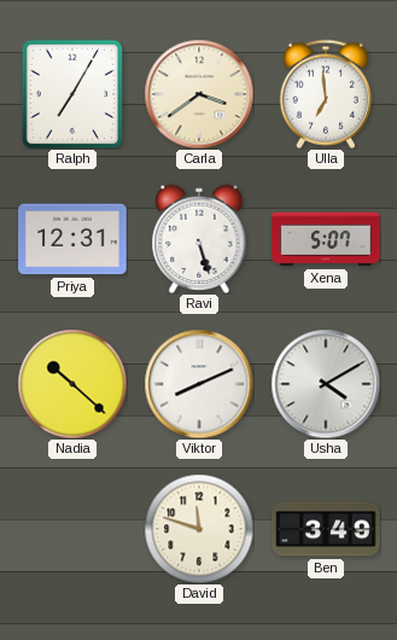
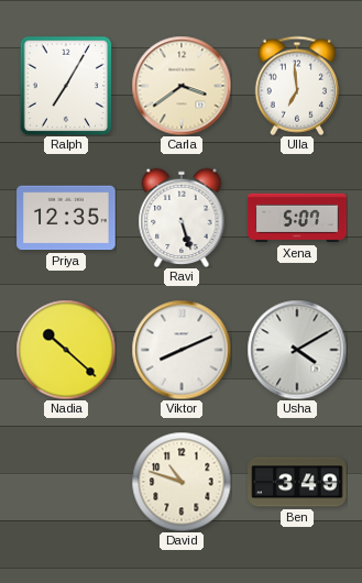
Priya: 12:31 -> 12:35
David: 11:48 -> 10:48
